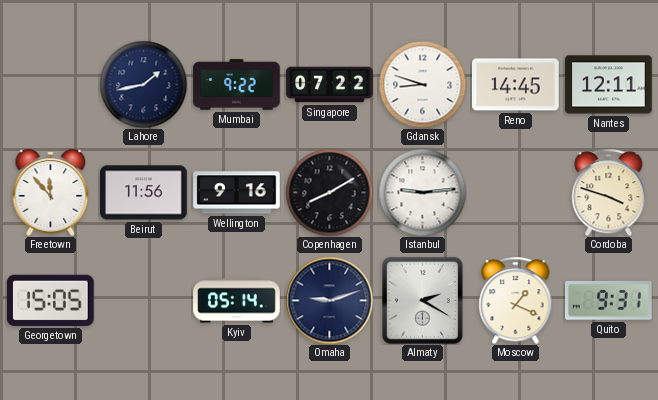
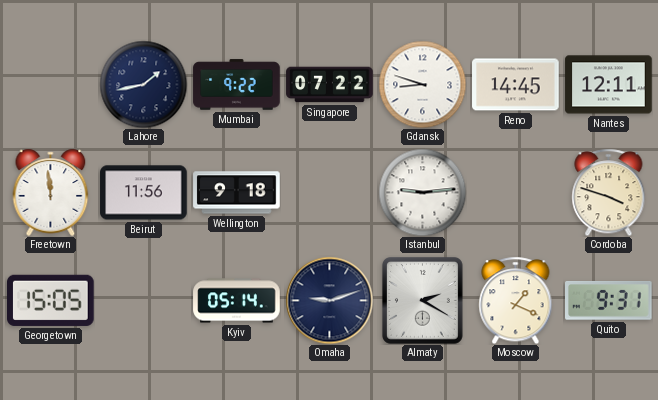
Freetown: 11:53 -> 11:59
Wellington: 9:16 -> 9:18
Copenhagen: 8:10 -> none
